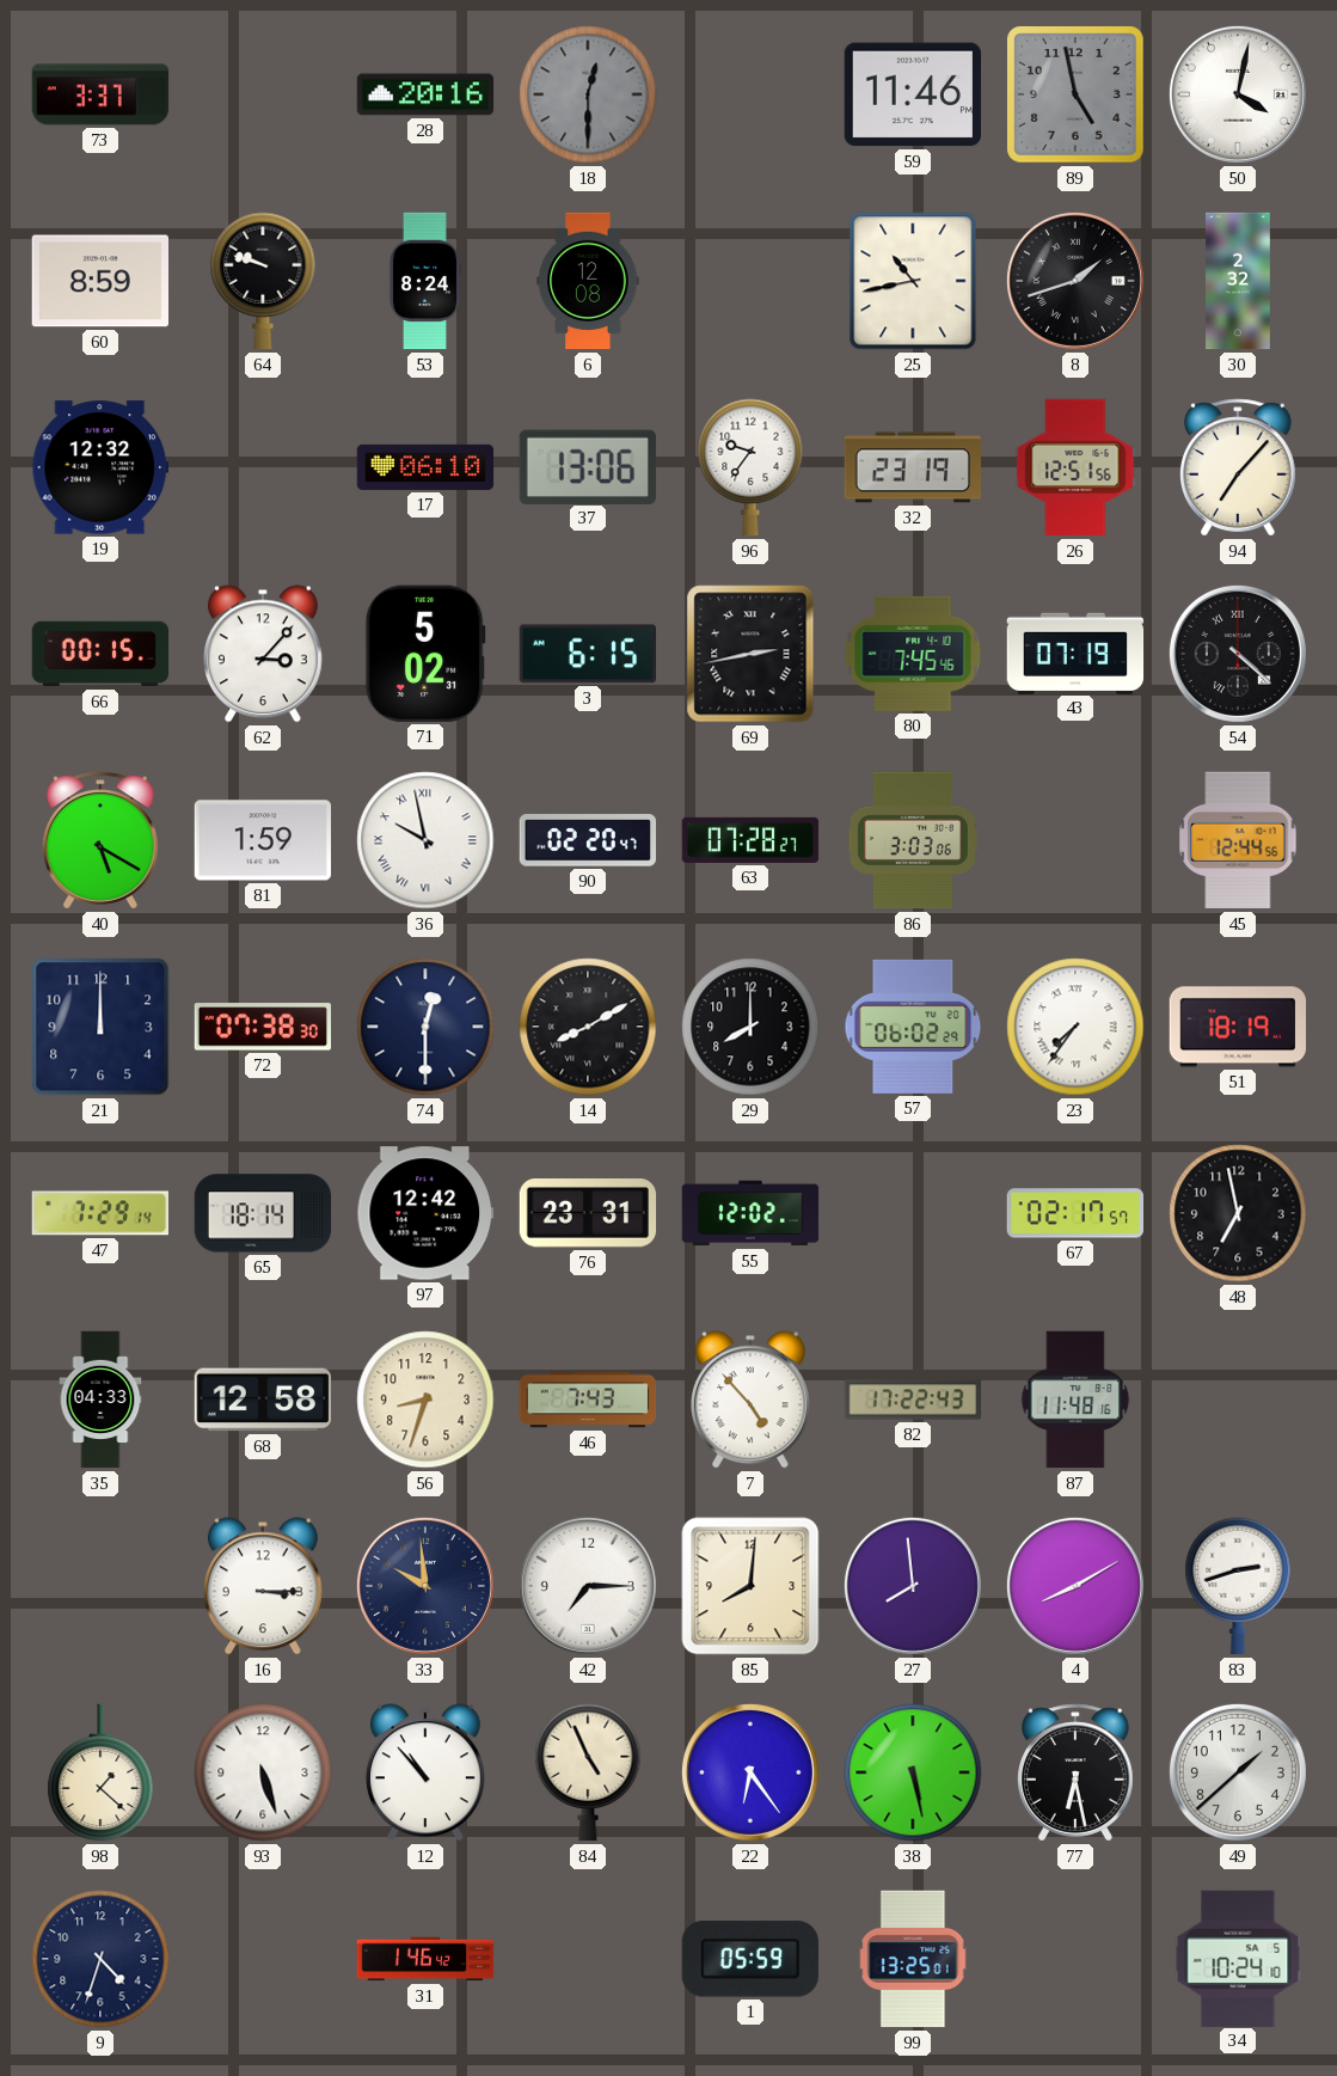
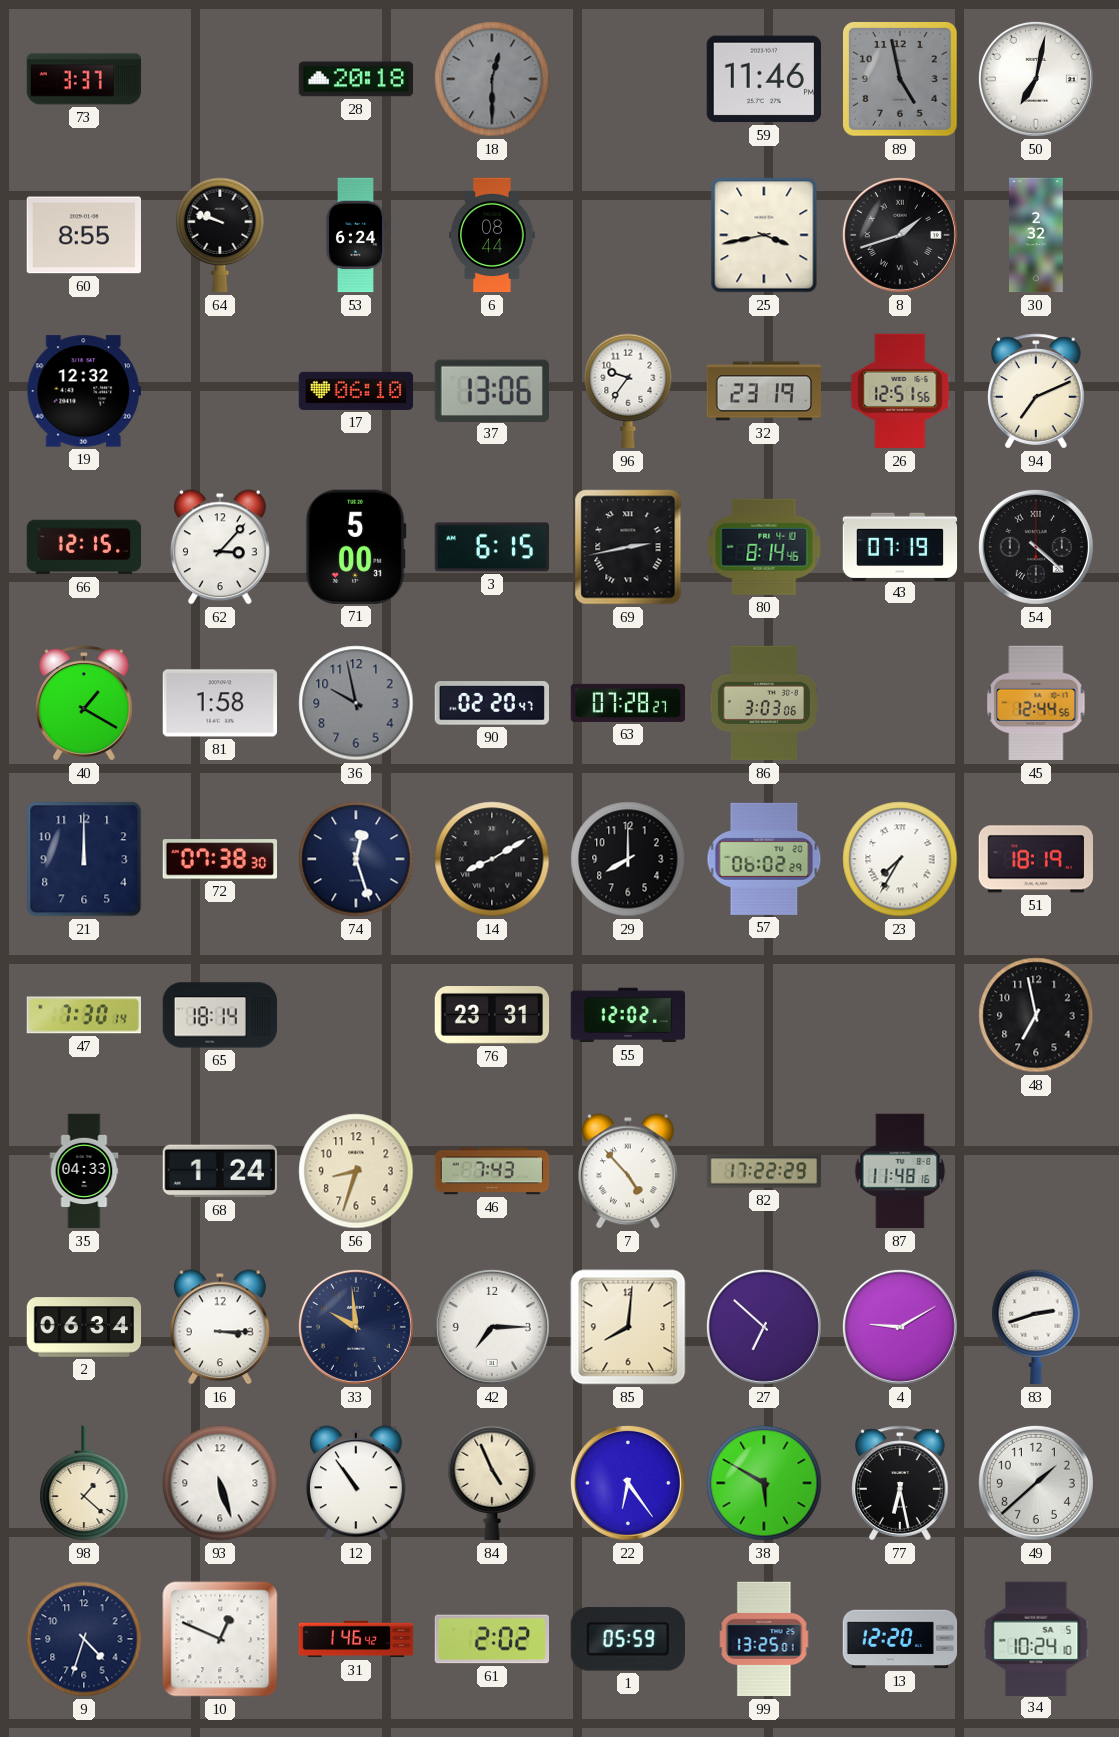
28: 20:16 -> 20:18
50: 4:02 -> 7:02
60: 8:59 -> 8:55
53: 8:24 -> 6:24
6: 12:08 -> 08:44
25: 10:43 -> 3:43
94: 7:07 -> 7:11
66: 00:15 -> 12:15
71: 5:02 -> 5:00
80: 7:45 -> 8:14
40: 5:20 -> 1:20
81: 1:59 -> 1:58
36 dial: white -> grey
36 numerals: Roman -> Arabic
74: 12:30 -> 12:27
23: 7:36 -> 7:35
47: 7:29 -> 7:30
97: 12:42 -> none
67: 02:17 -> none
68: 12:58 -> 1:24
82: 17:22:43 -> 17:22:29
2: none -> 06:34
27: 7:59 -> 6:52
4: 8:10 -> 9:10
12: 10:53 -> 10:54
38: 5:28 -> 5:50
10: none -> 12:49
61: none -> 2:02
13: none -> 12:20
